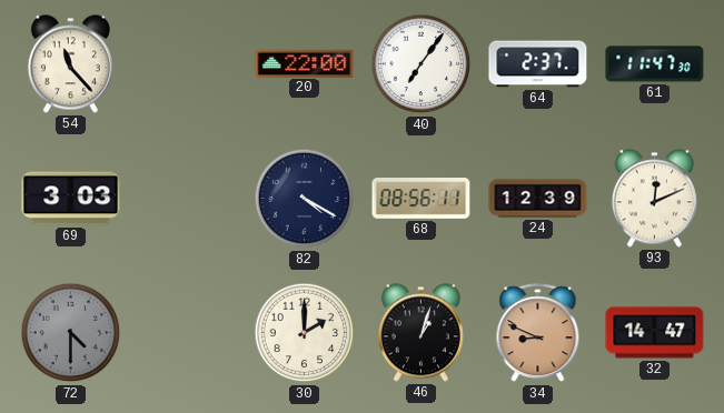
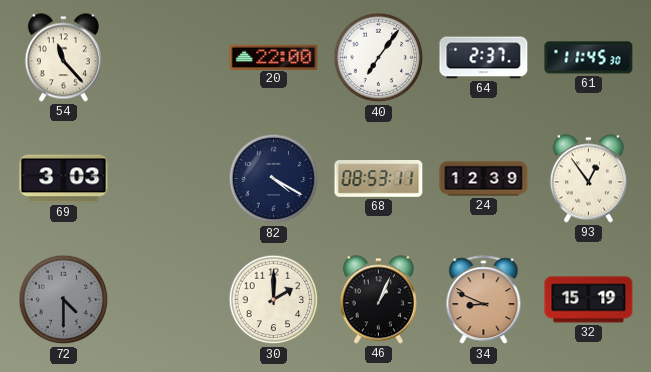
61: 11:47 -> 11:45
68: 08:56 -> 08:53
93: 12:11 -> 12:54
46: 1:03 -> 1:04
32: 14:47 -> 15:19
